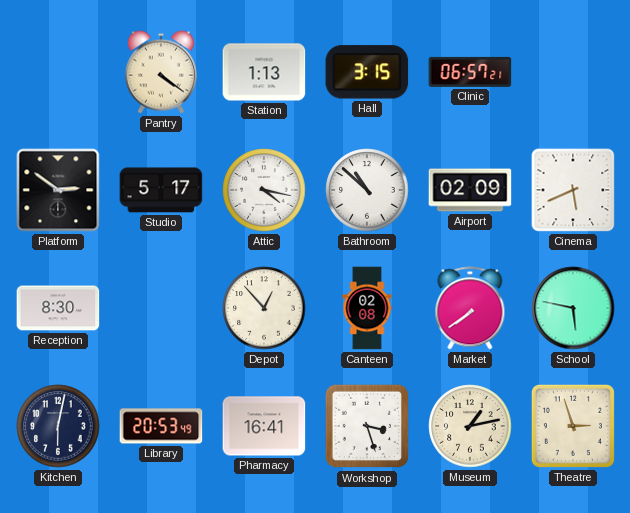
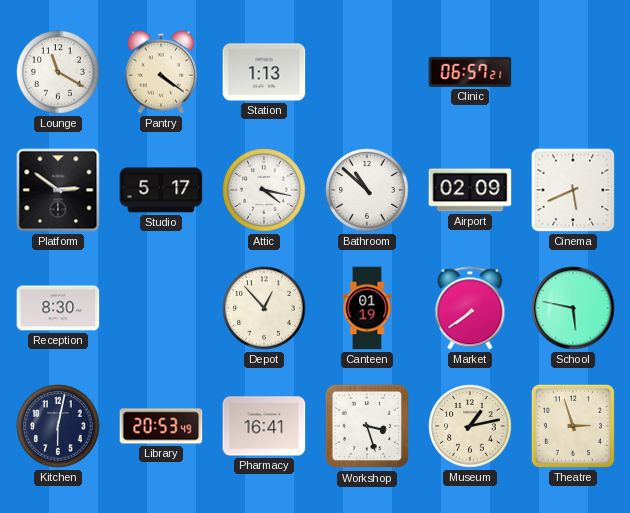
Lounge: none -> 11:20
Hall: 3:15 -> none
Canteen: 02:08 -> 01:19
